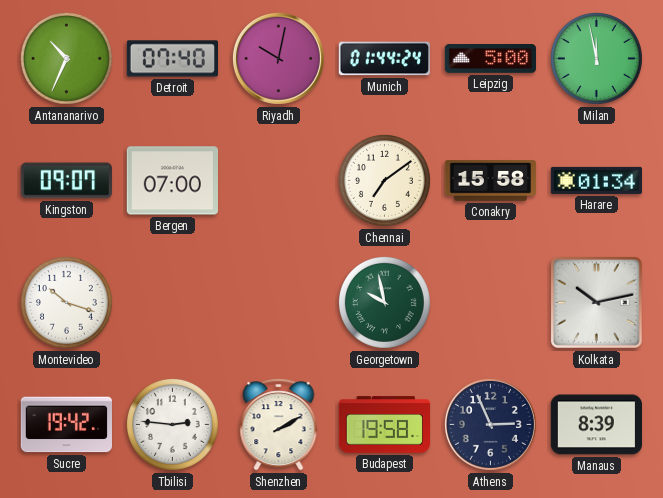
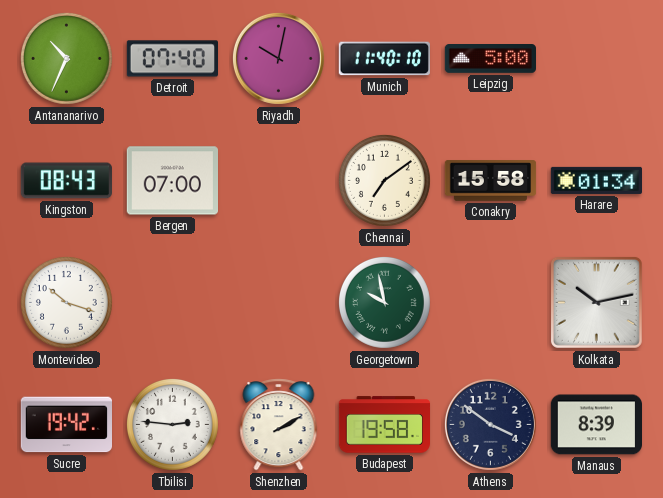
Munich: 01:44 -> 11:40
Milan: 11:58 -> none
Kingston: 09:07 -> 08:43
Athens: 2:56 -> 3:51
